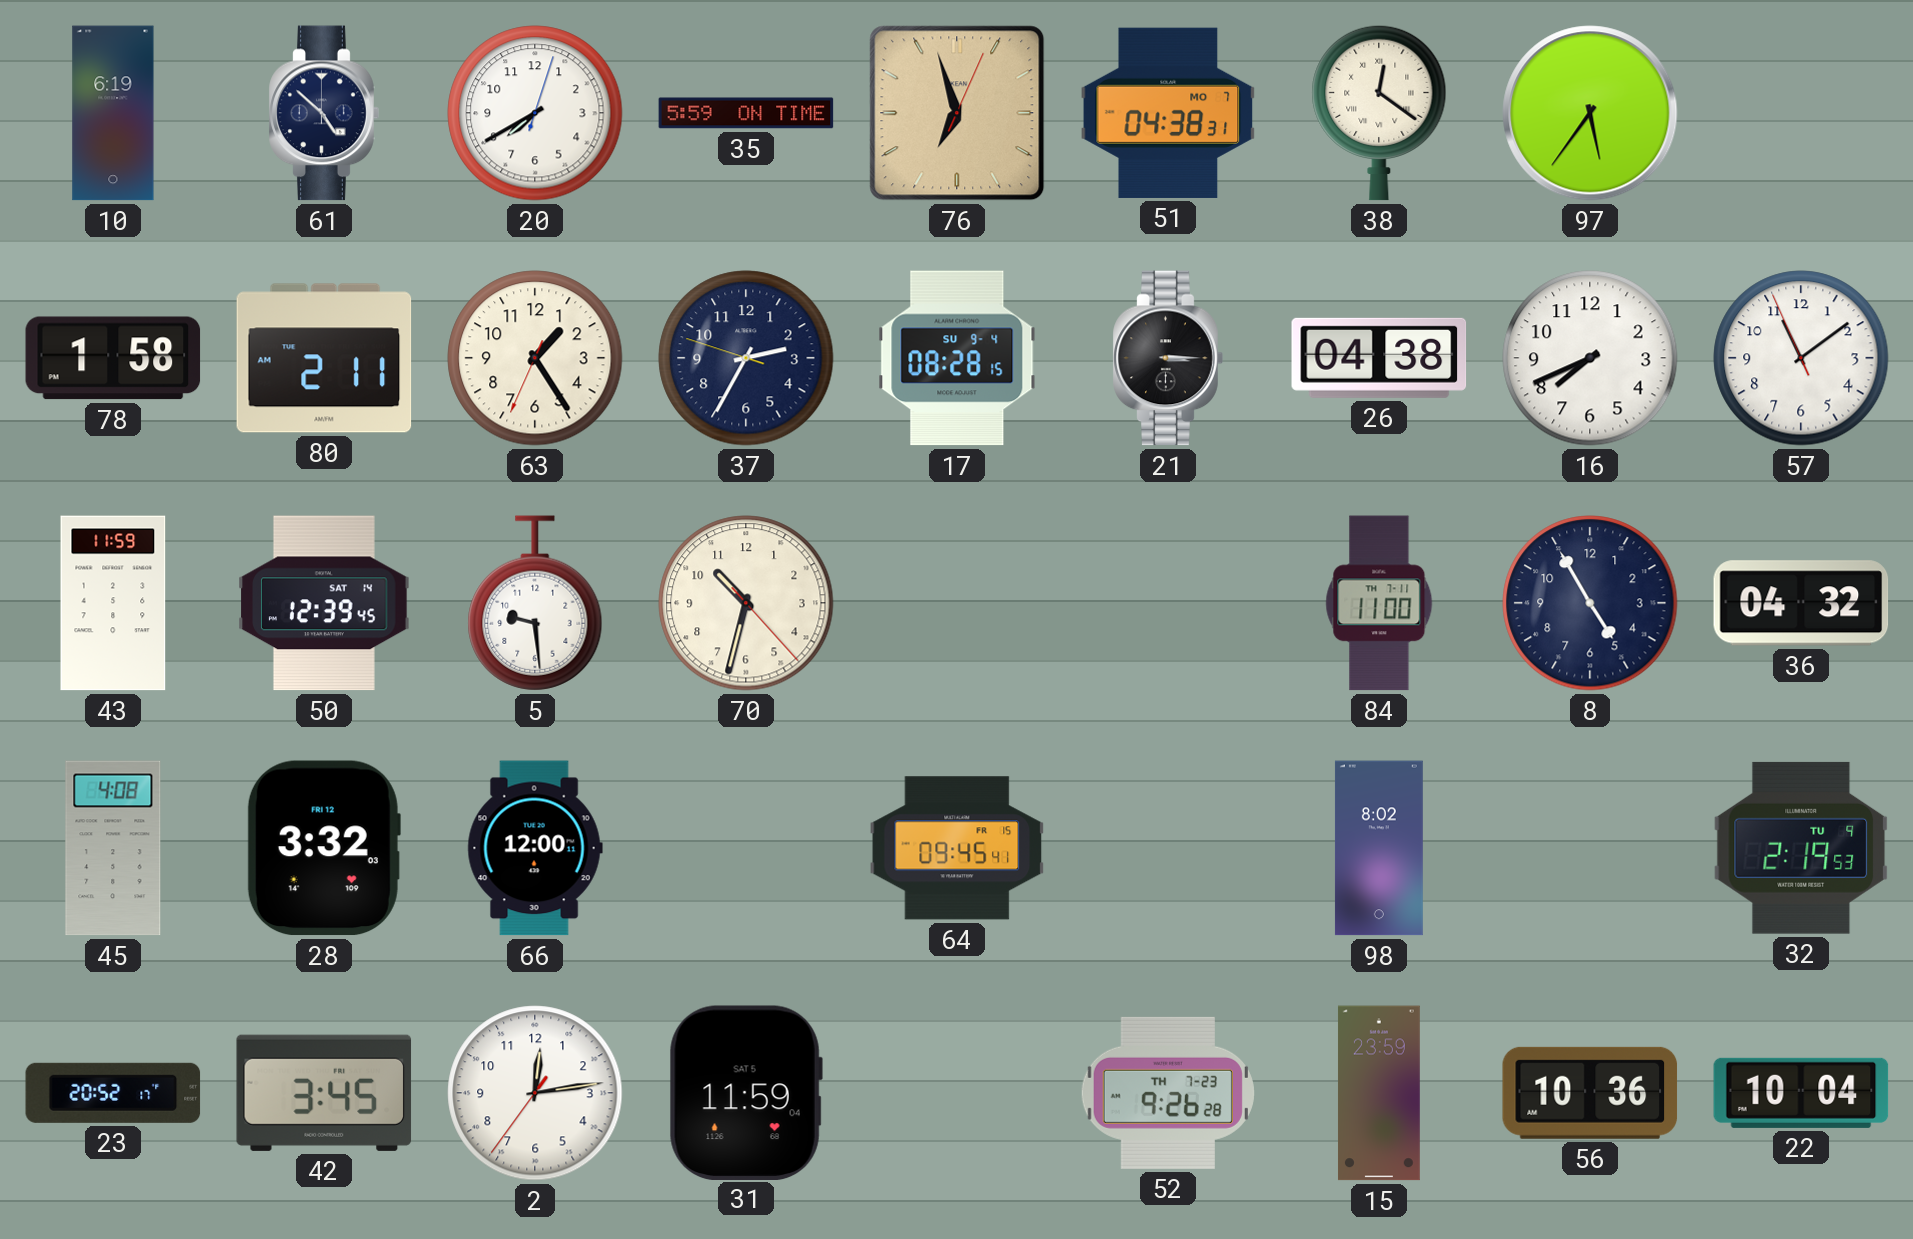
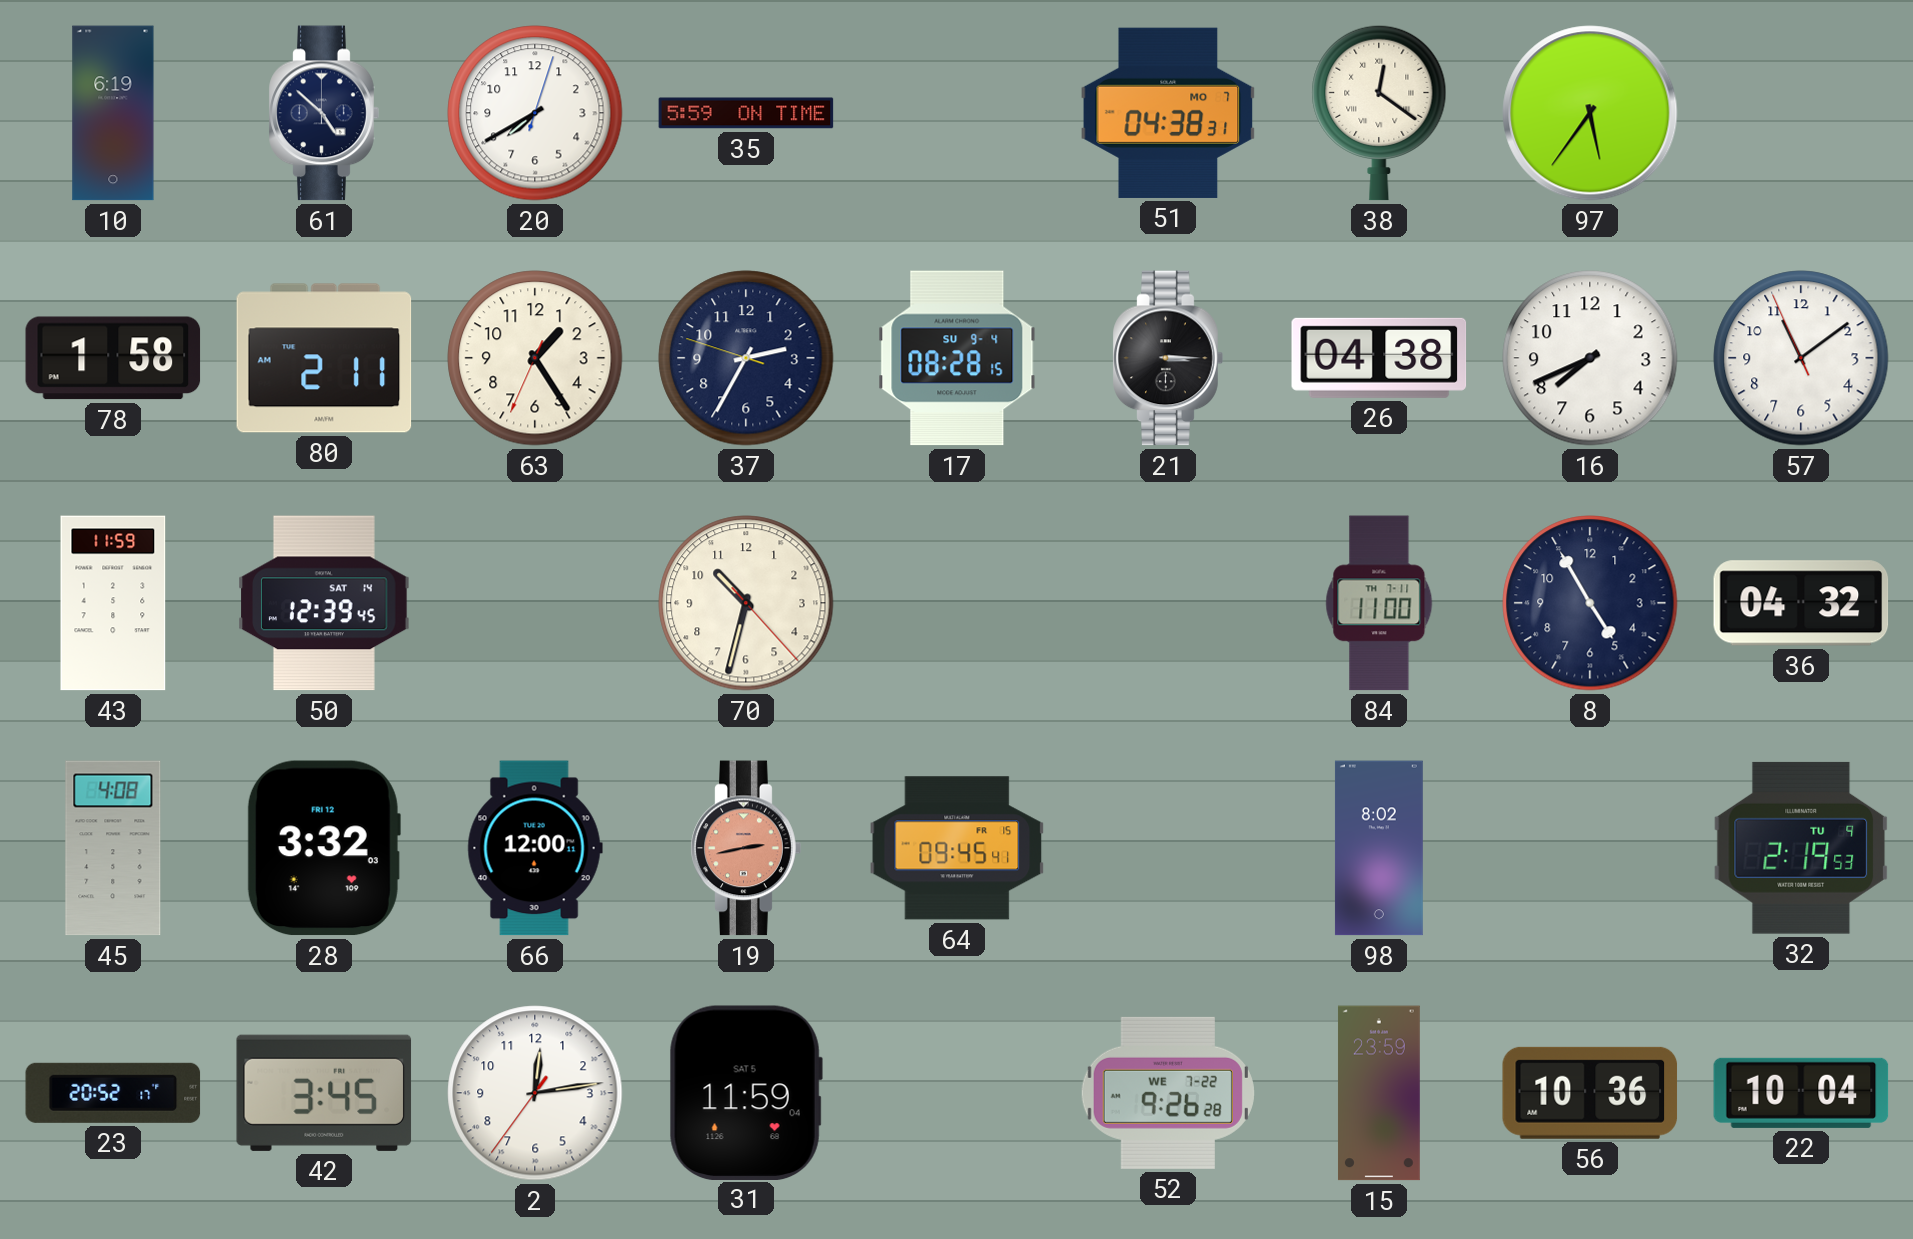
76: 6:57 -> none
5: 9:29 -> none
19: none -> 2:43
52 date: TH 7-23 -> WE 7-22
